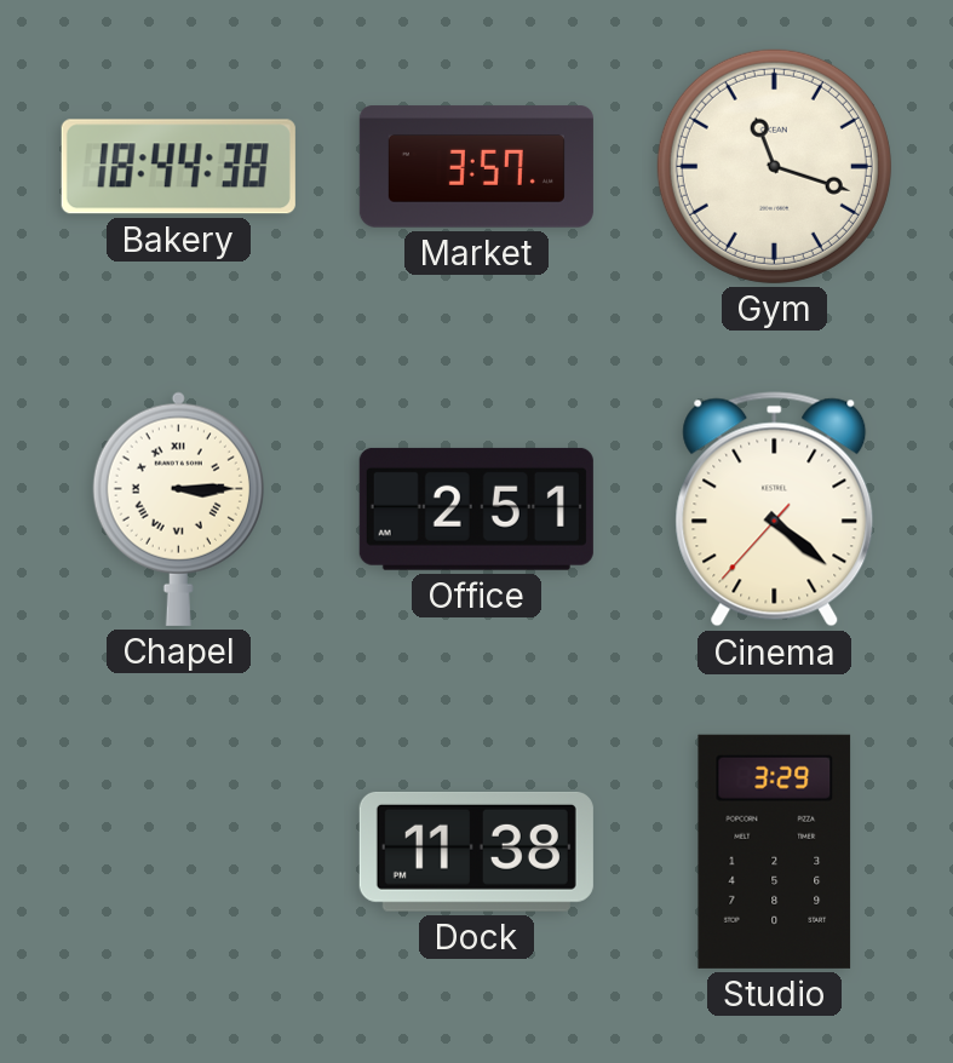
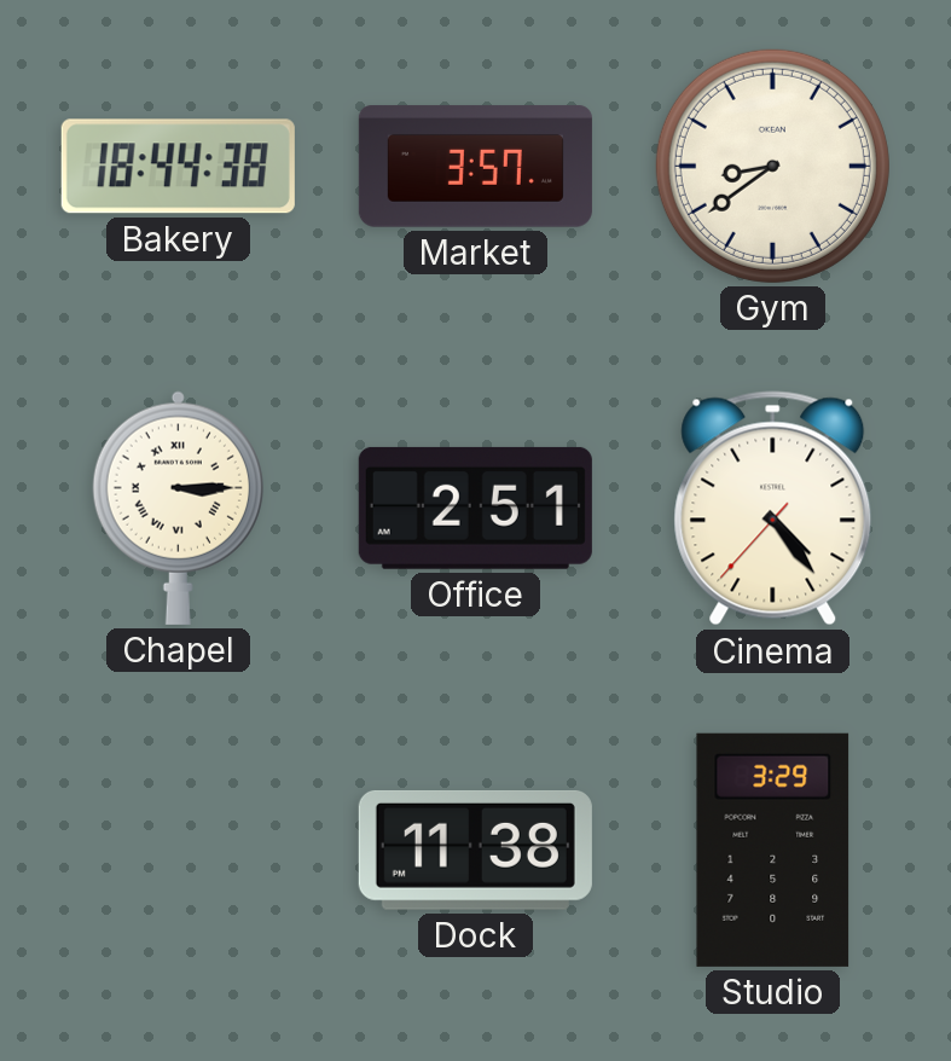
Gym: 11:18 -> 8:39
Cinema: 4:21 -> 4:23
